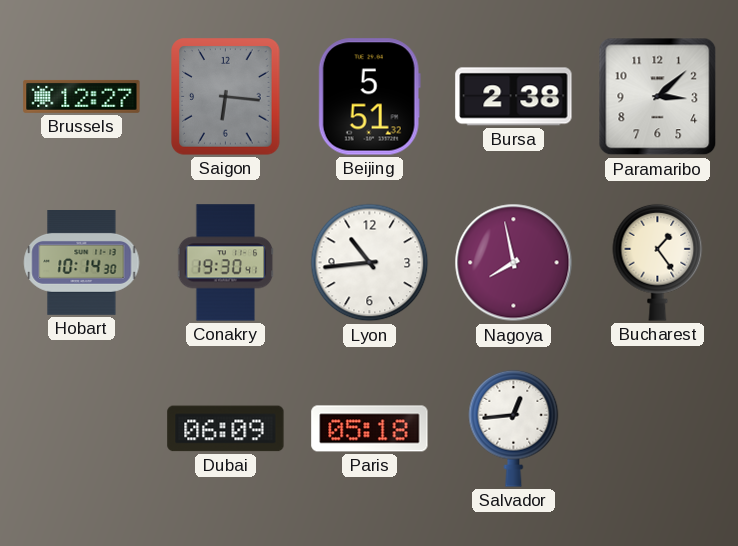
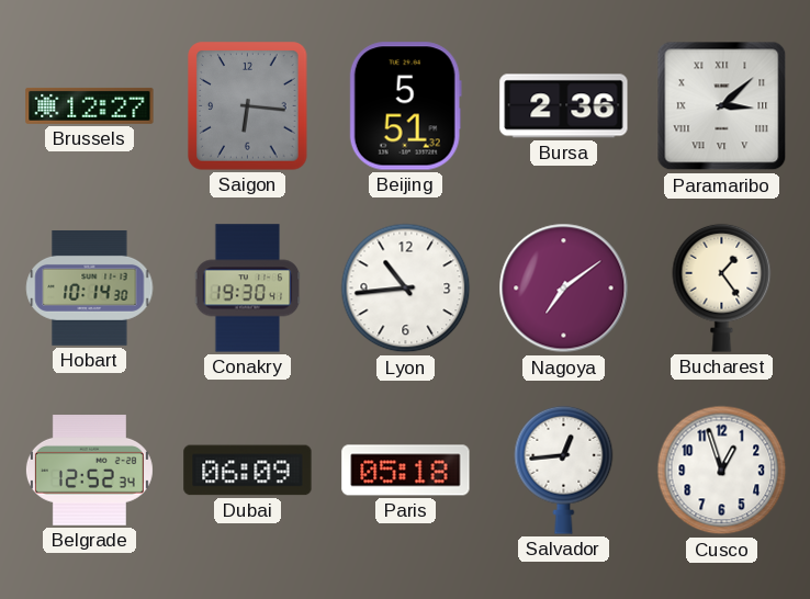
Bursa: 2:38 -> 2:36
Paramaribo numerals: Arabic -> Roman
Nagoya: 7:58 -> 7:09
Belgrade: none -> 12:52
Cusco: none -> 12:57
